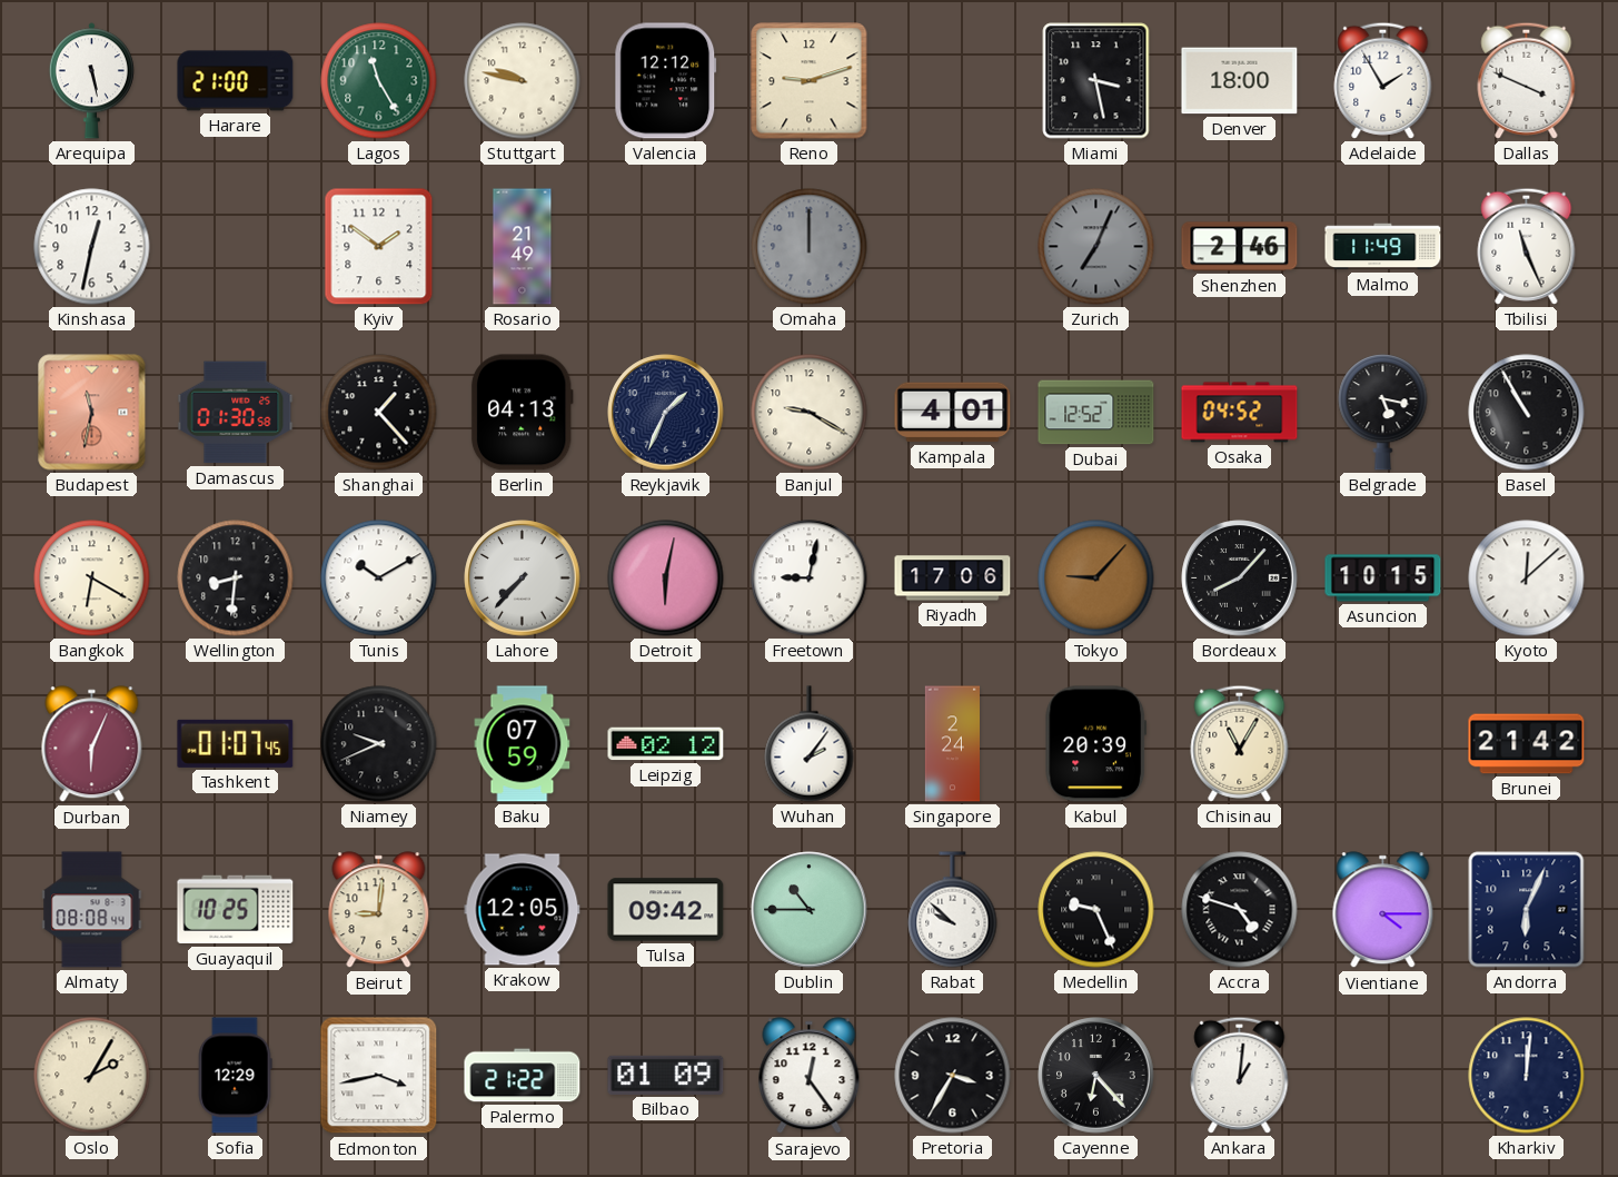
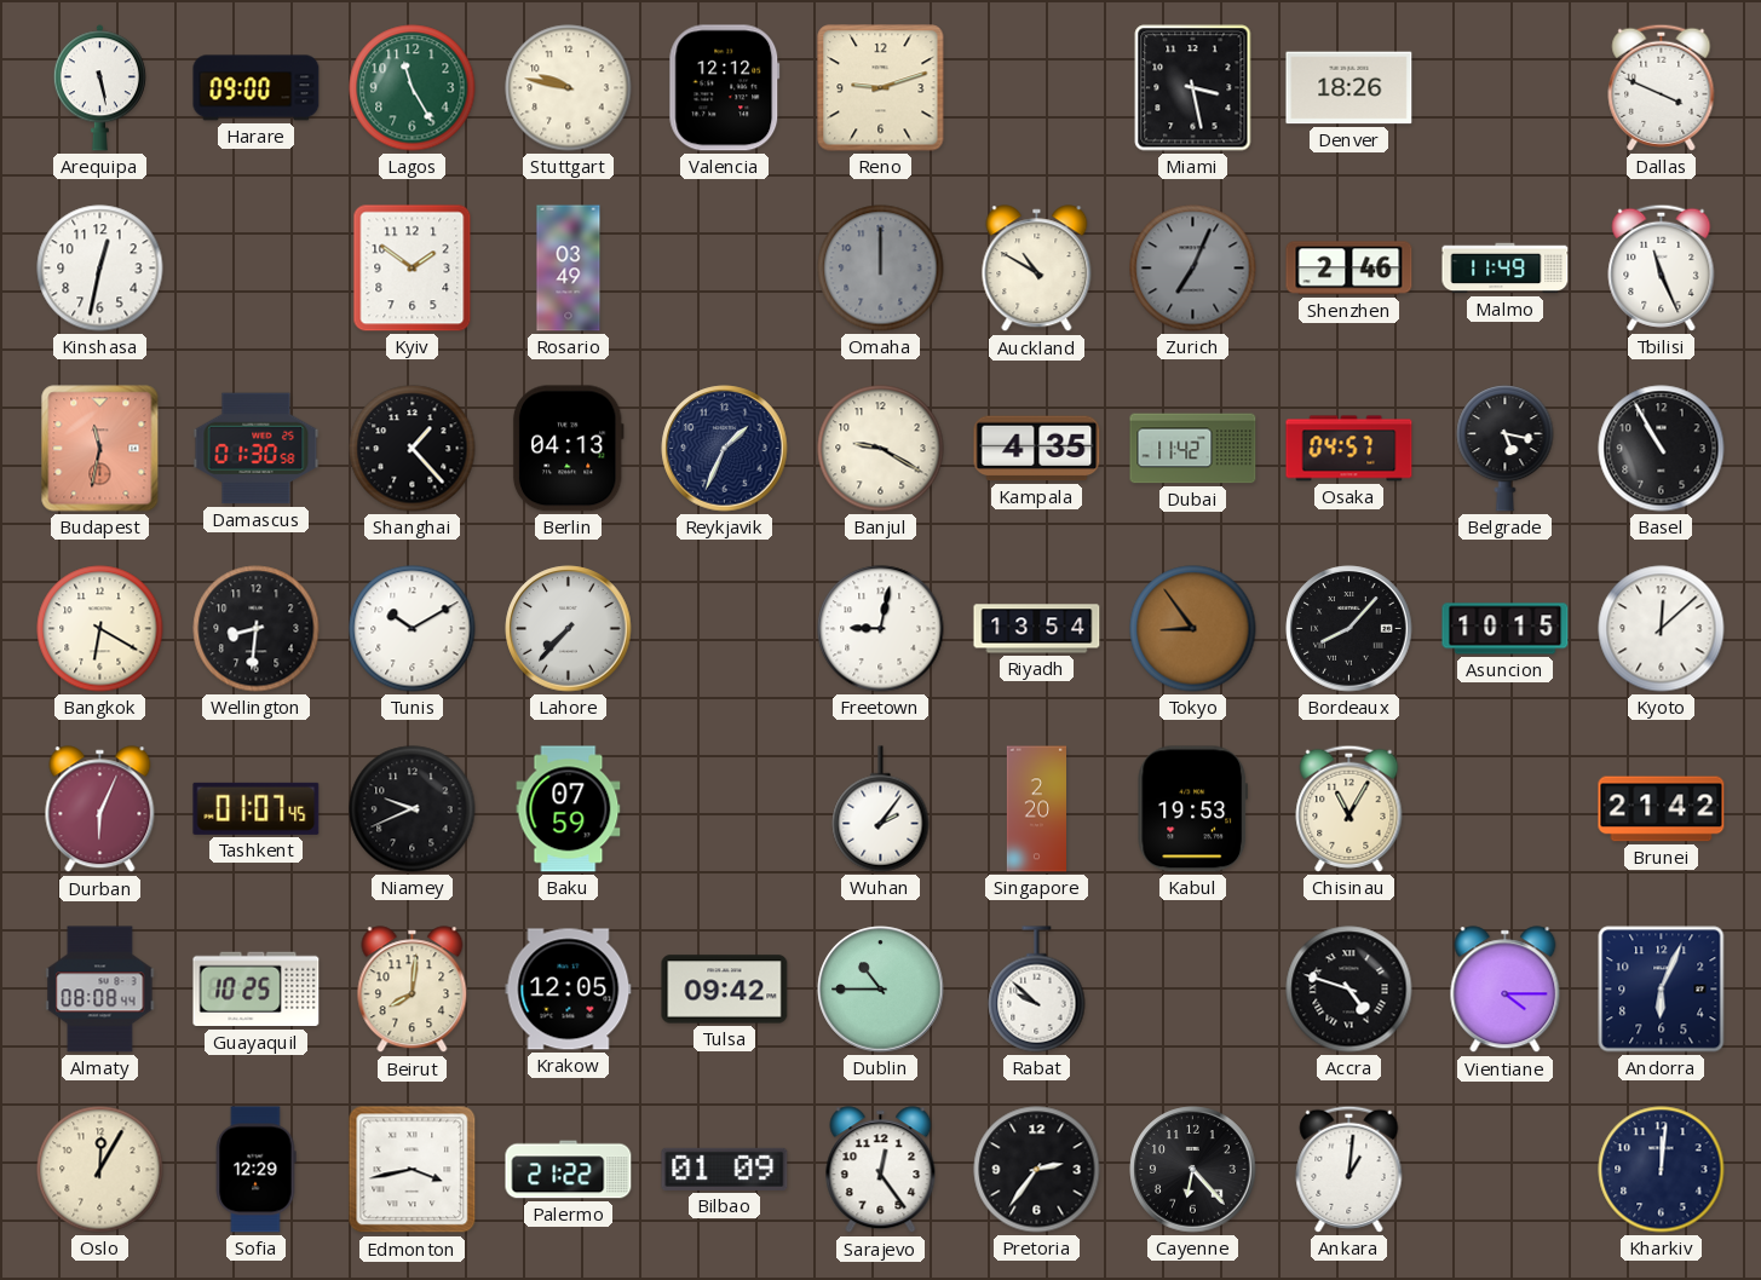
Harare: 21:00 -> 09:00
Denver: 18:00 -> 18:26
Adelaide: 1:55 -> none
Rosario: 21:49 -> 03:49
Auckland: none -> 10:50
Kampala: 4:01 -> 4:35
Dubai: 12:52 -> 11:42
Osaka: 04:52 -> 04:57
Detroit: 6:02 -> none
Riyadh: 17:06 -> 13:54
Tokyo: 9:07 -> 8:54
Leipzig: 02:12 -> none
Singapore: 2:24 -> 2:20
Kabul: 20:39 -> 19:53
Beirut: 9:01 -> 8:01
Medellin: 9:26 -> none
Oslo: 2:05 -> 12:05
Pretoria: 3:35 -> 2:36
